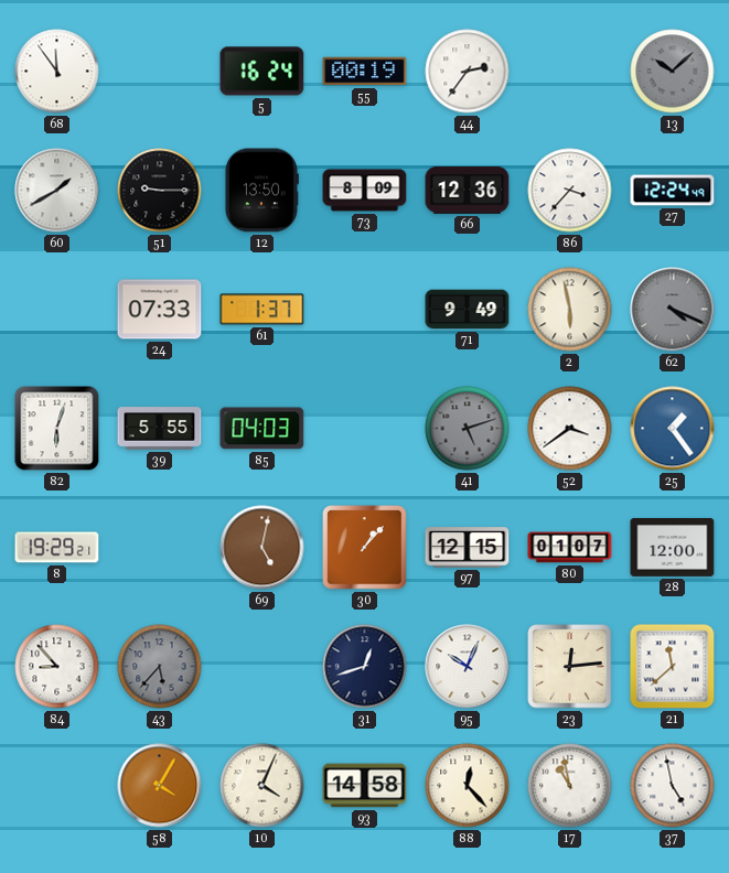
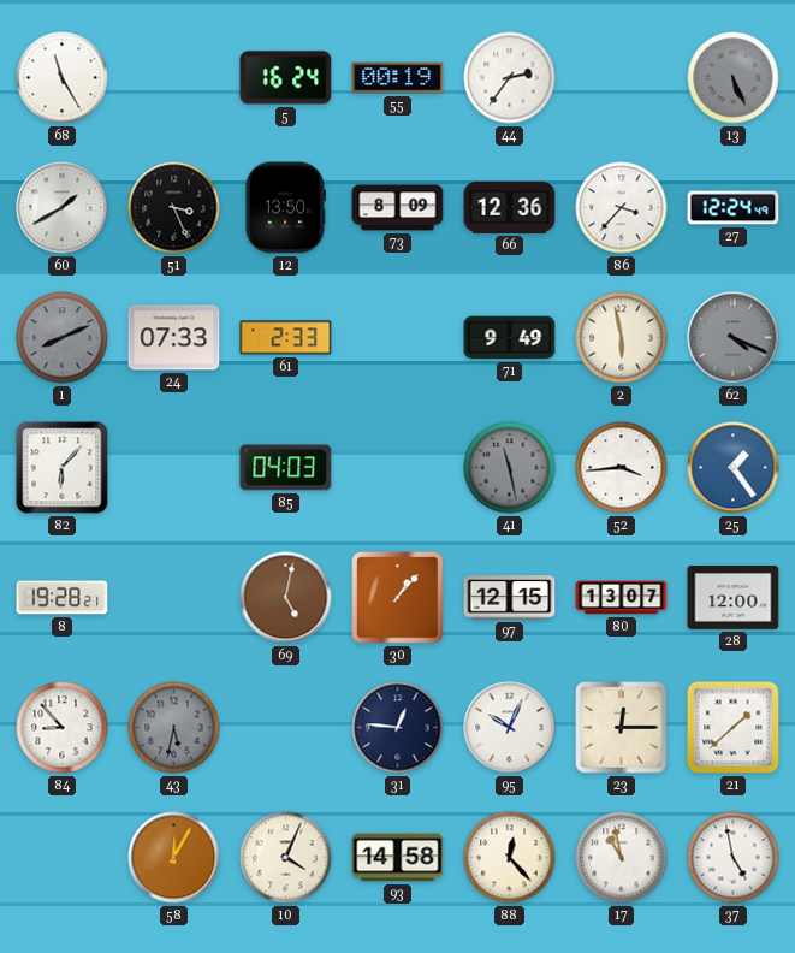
68: 11:54 -> 11:25
13: 10:08 -> 5:26
51: 9:15 -> 3:26
1: none -> 8:11
61: 1:37 -> 2:33
82: 6:03 -> 6:07
39: 5:55 -> none
41: 5:12 -> 11:28
52: 3:39 -> 3:44
8: 19:29 -> 19:28
80: 01:07 -> 13:07
43: 5:37 -> 5:32
31: 12:42 -> 12:46
23: 12:14 -> 12:15
21: 11:38 -> 1:38
58: 4:05 -> 12:05
